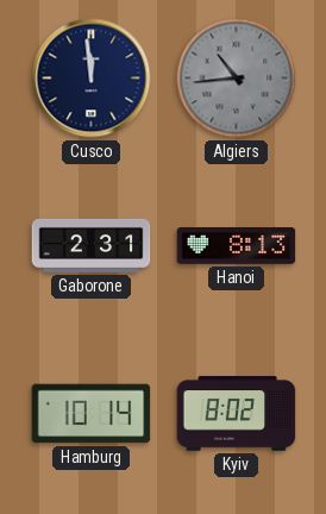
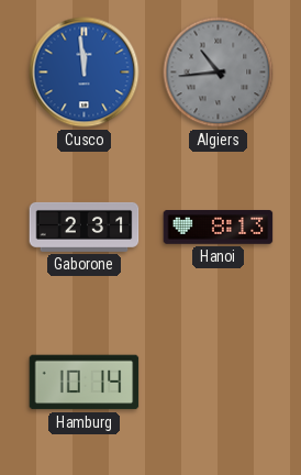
Cusco dial: navy -> blue
Kyiv: 8:02 -> none
